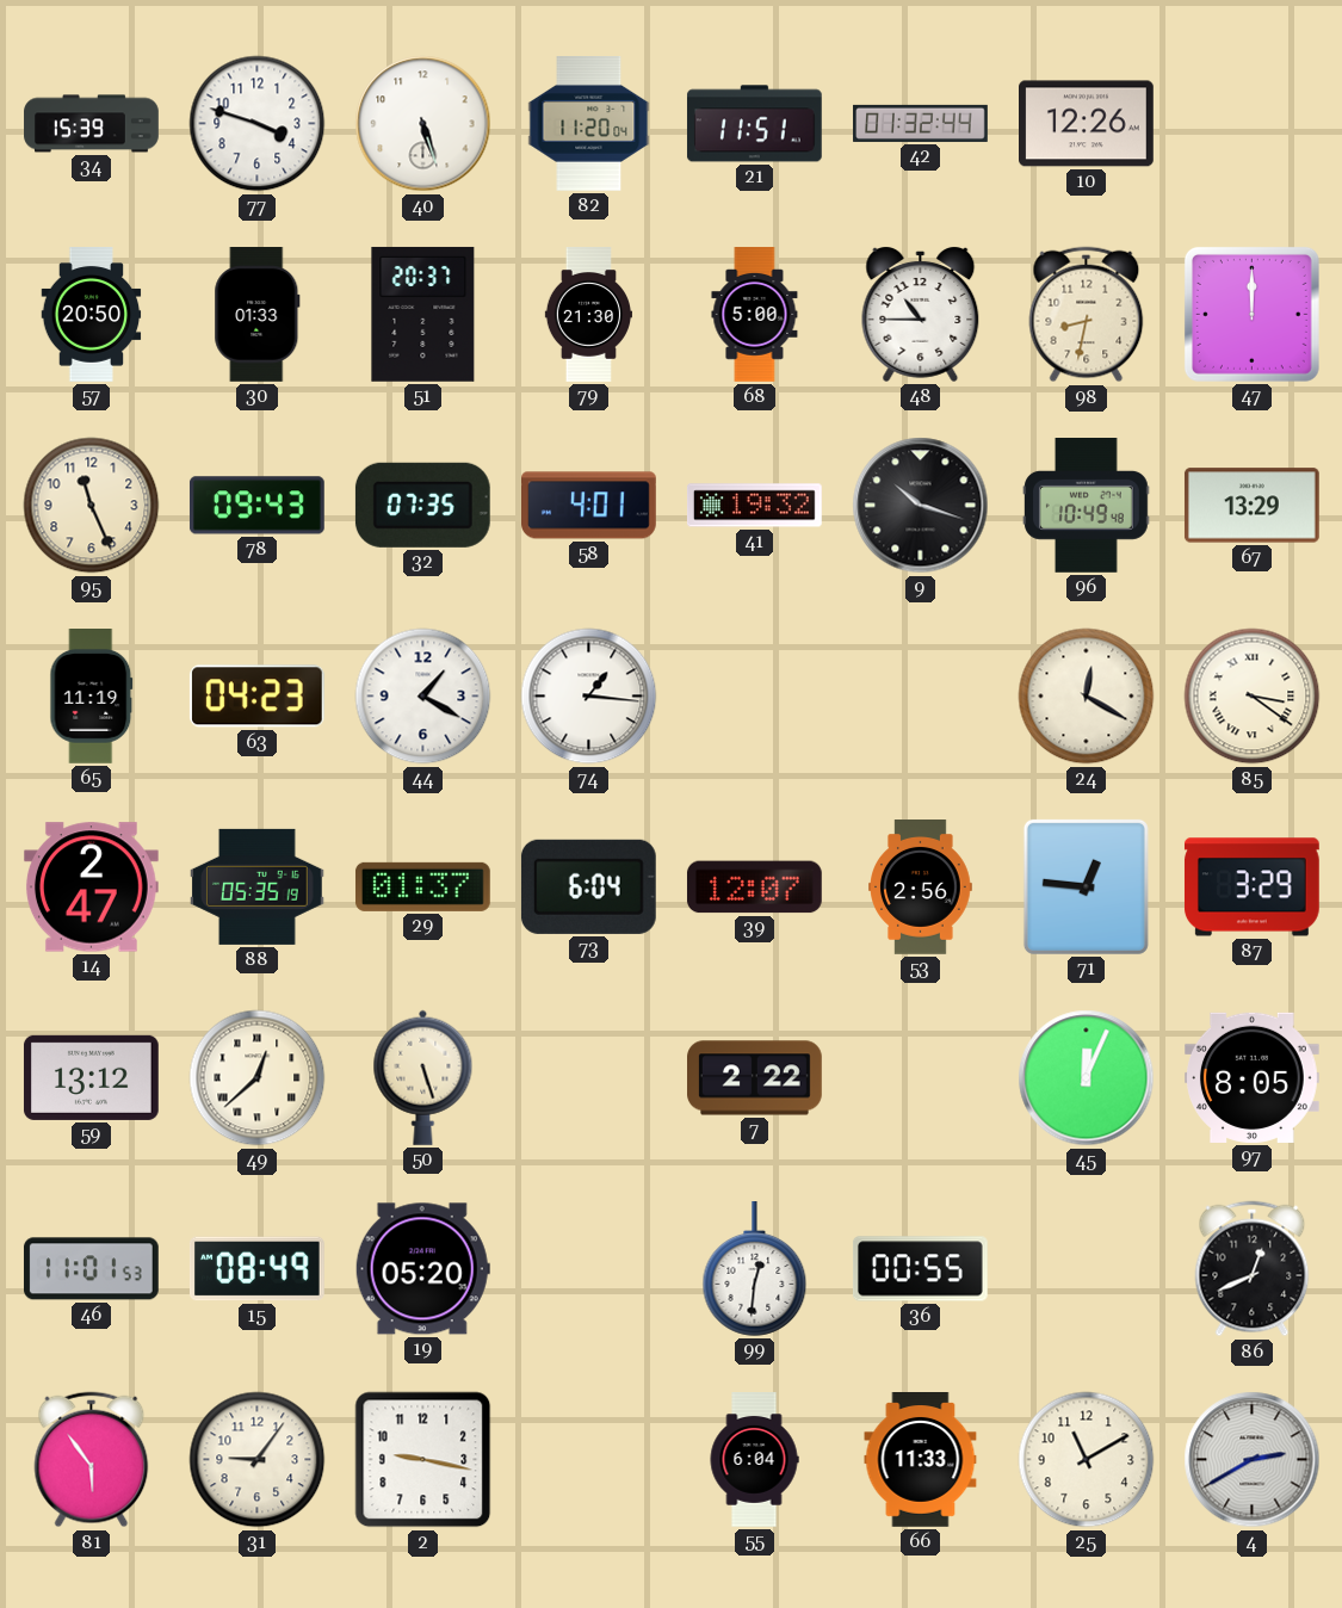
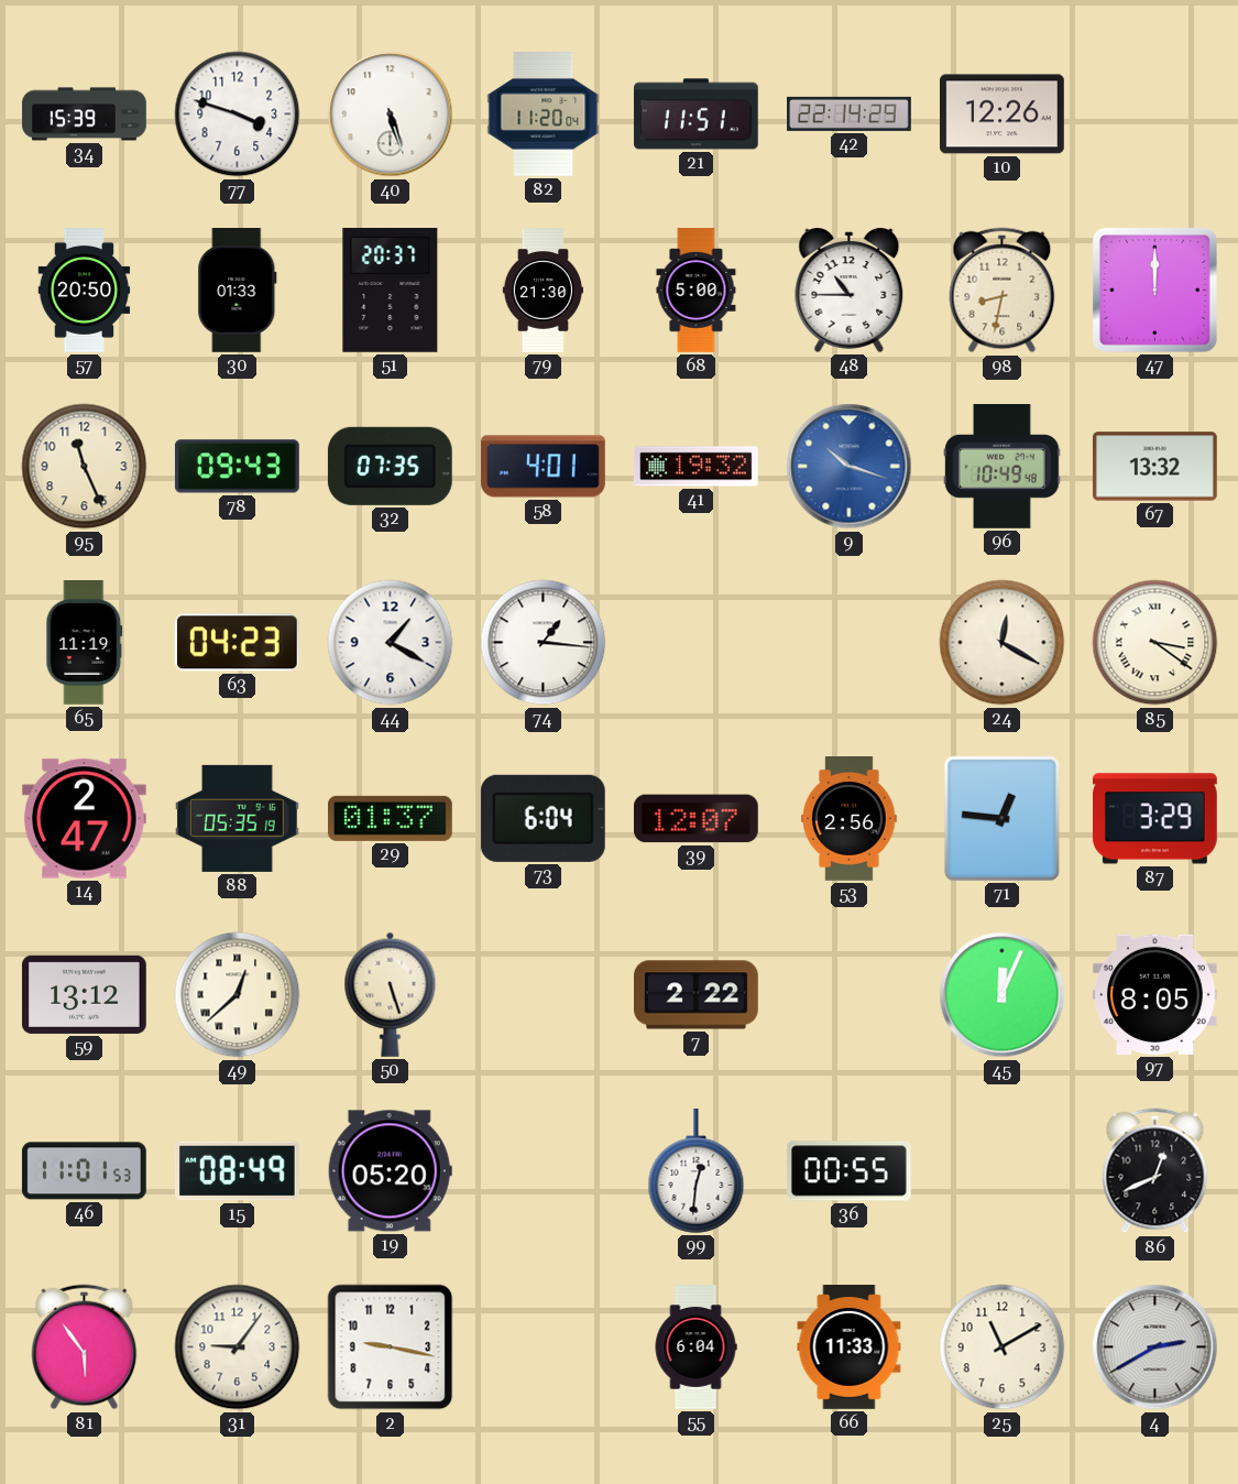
42: 01:32 -> 22:14
9 dial: black -> blue
67: 13:29 -> 13:32
